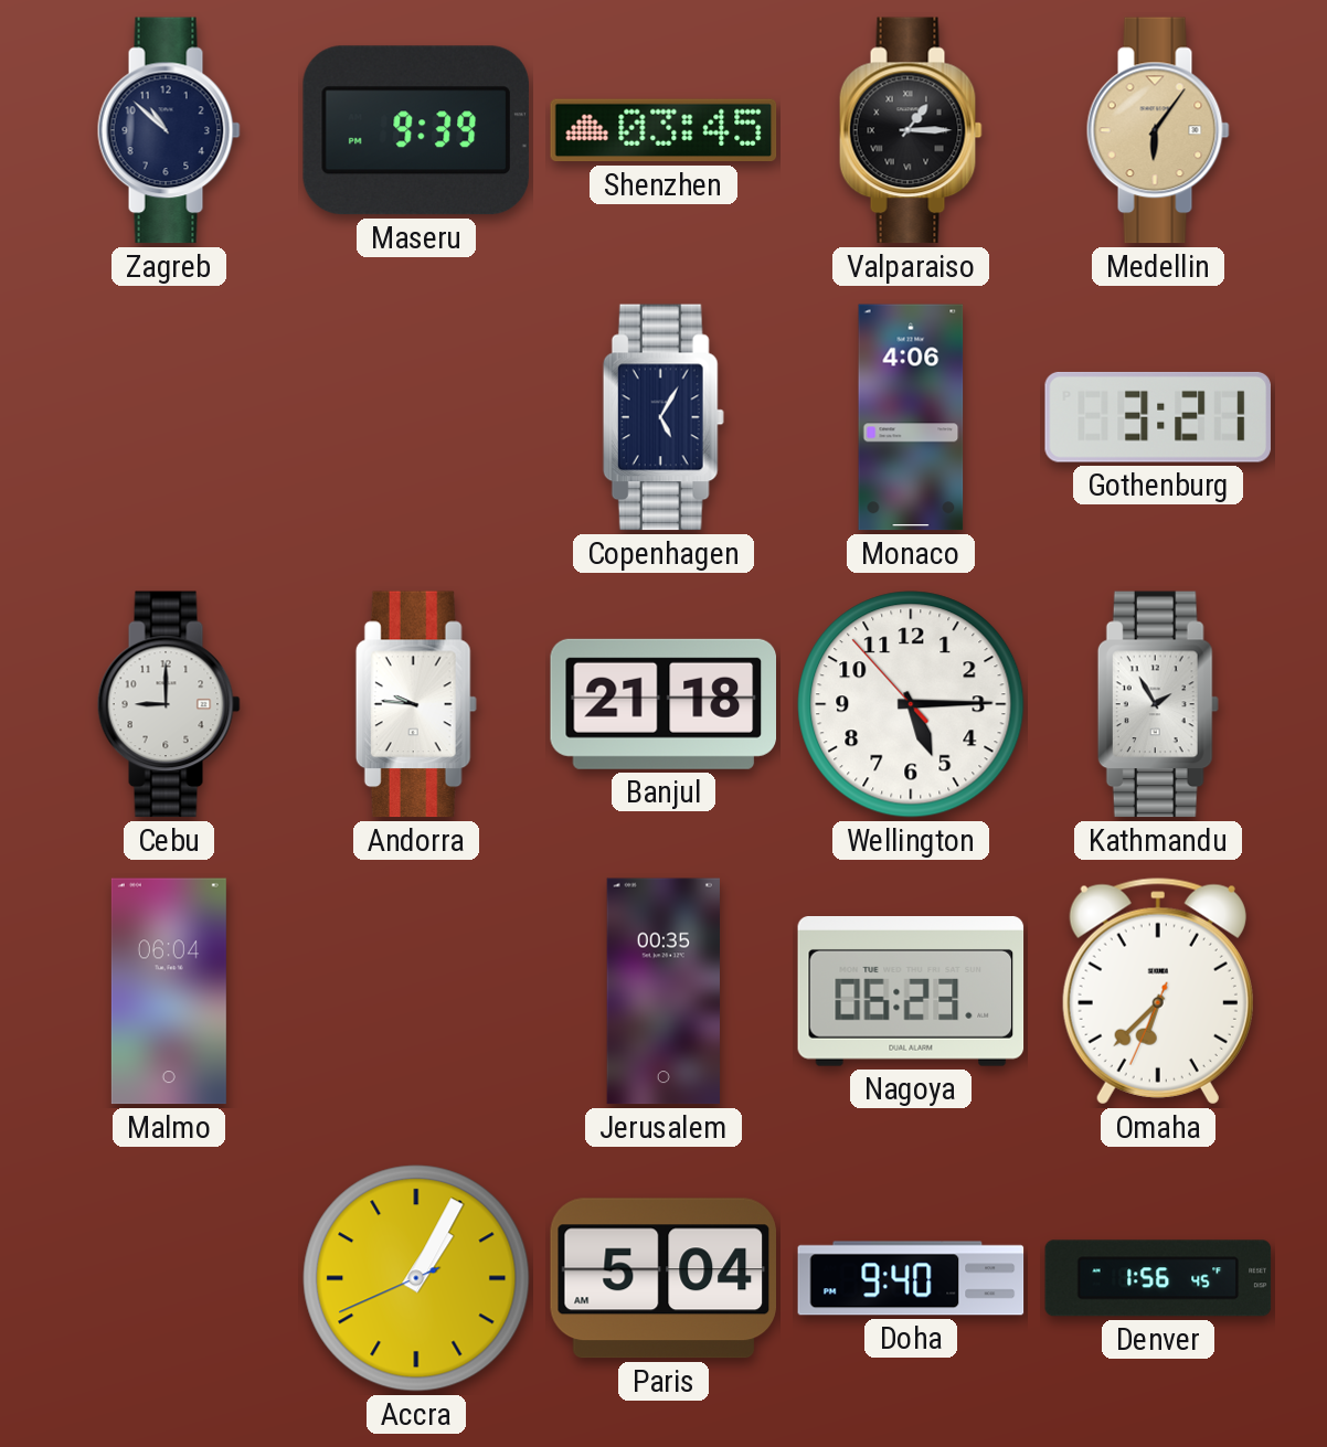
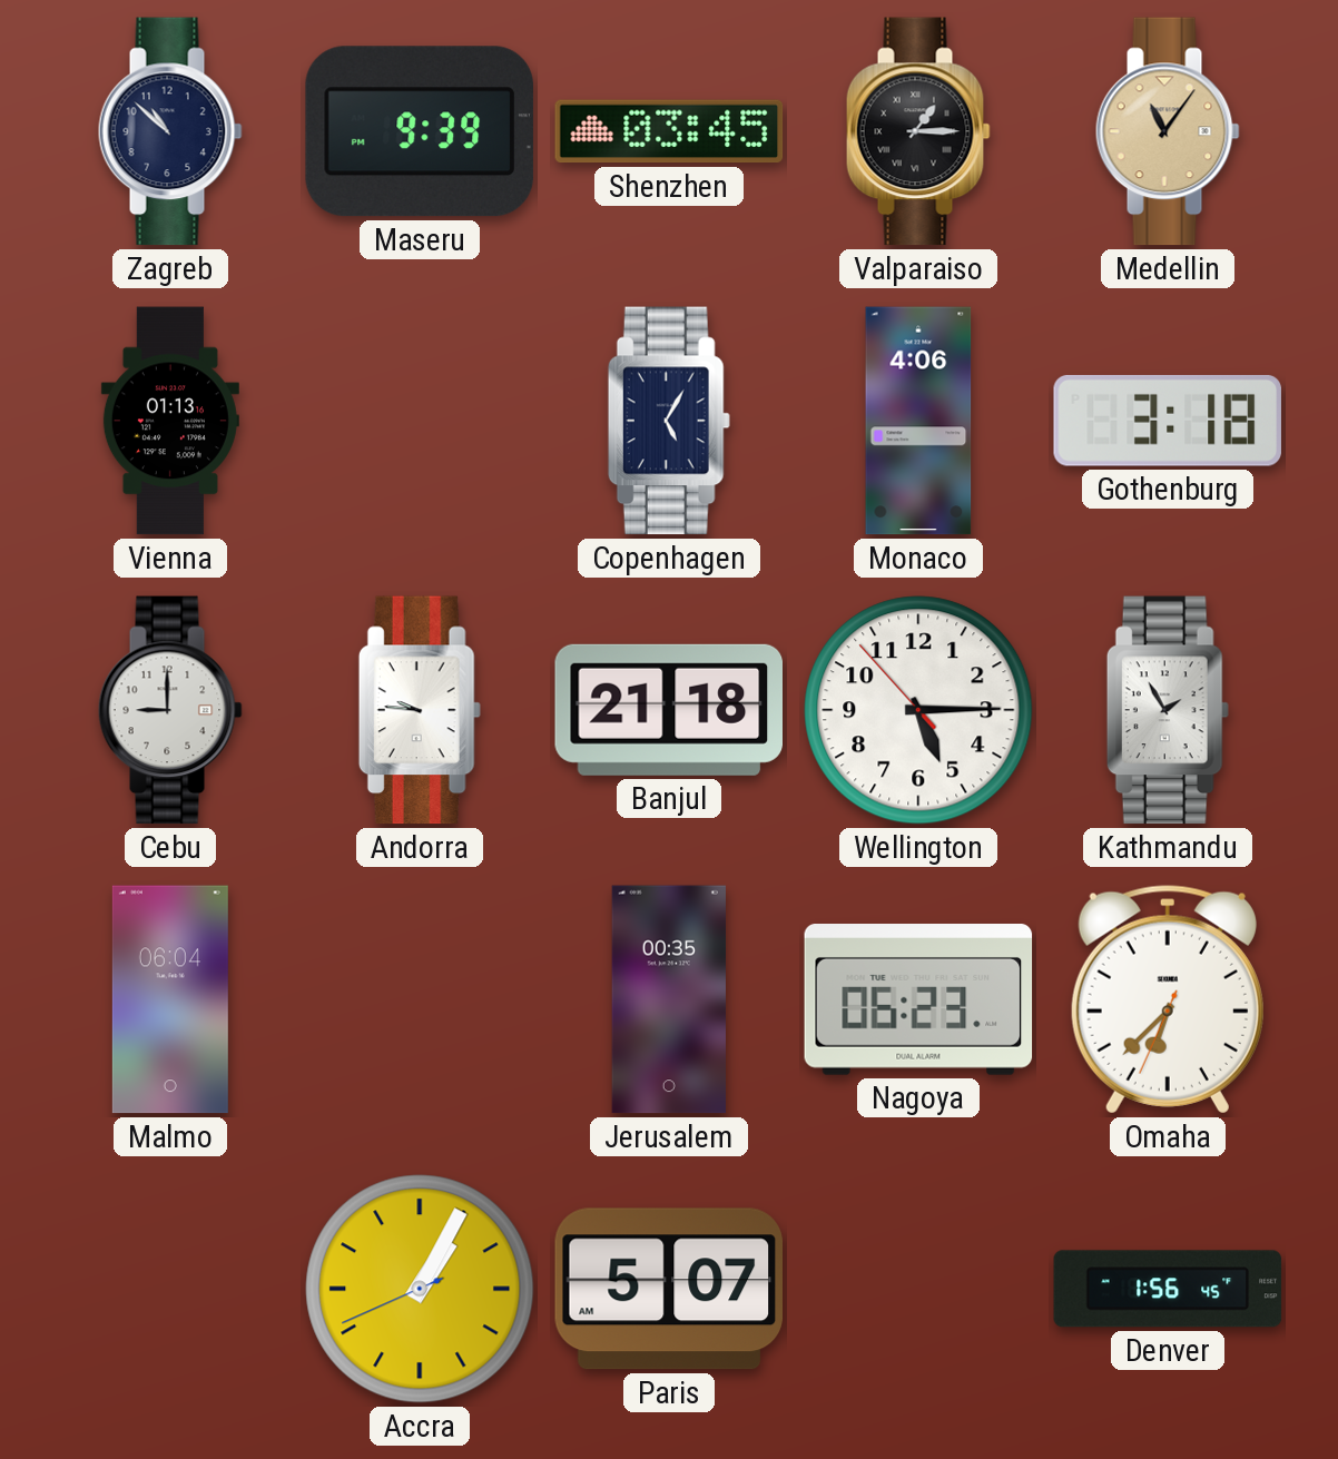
Medellin: 6:06 -> 11:06
Vienna: none -> 01:13
Gothenburg: 3:21 -> 3:18
Paris: 5:04 -> 5:07
Doha: 9:40 -> none
